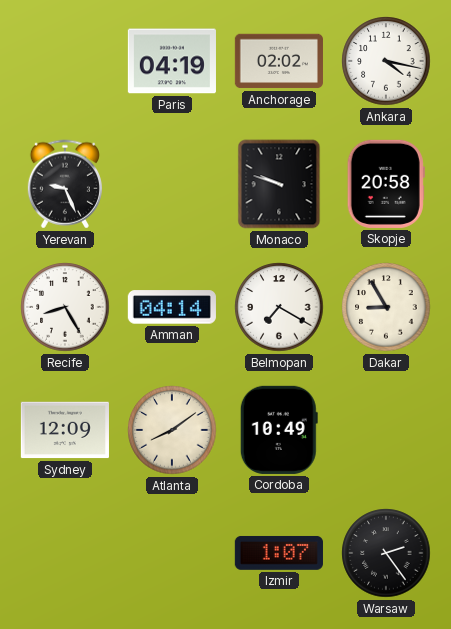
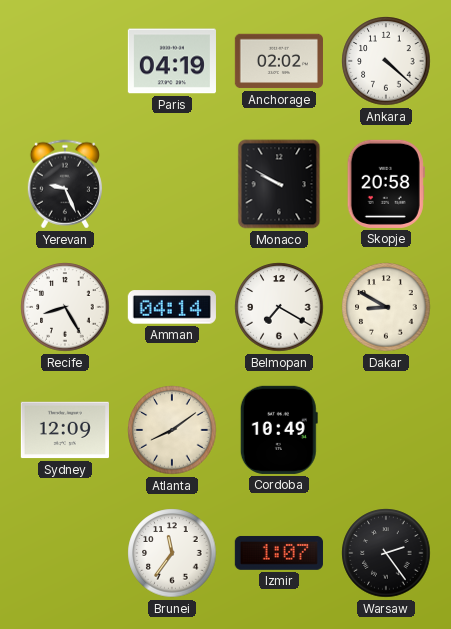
Ankara: 4:17 -> 4:22
Monaco: 9:48 -> 9:50
Dakar: 8:55 -> 8:50
Brunei: none -> 11:36
